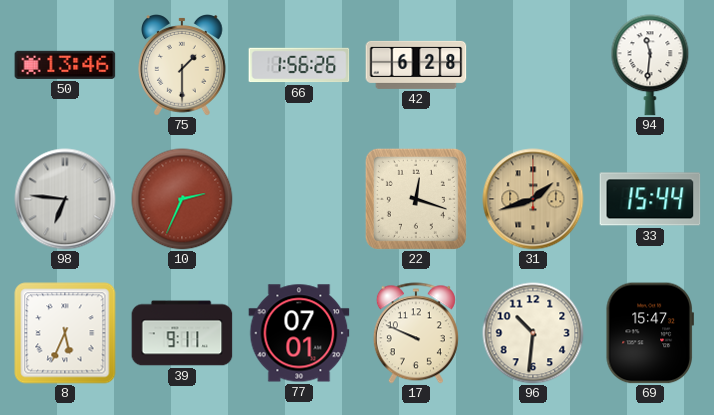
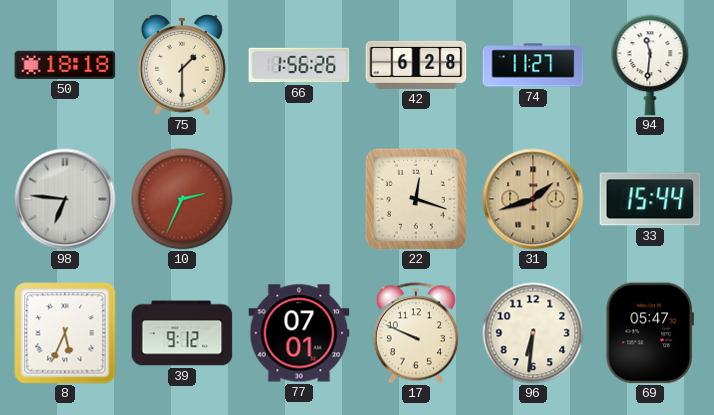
50: 13:46 -> 18:18
74: none -> 11:27
39: 9:11 -> 9:12
96: 10:31 -> 6:31
69: 15:47 -> 05:47
